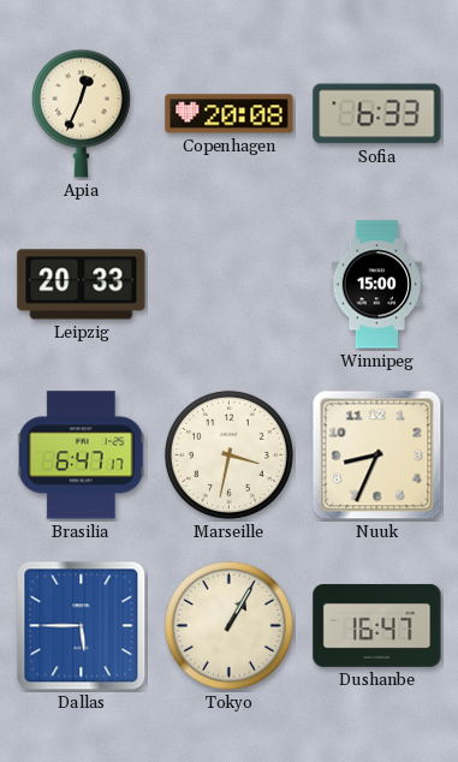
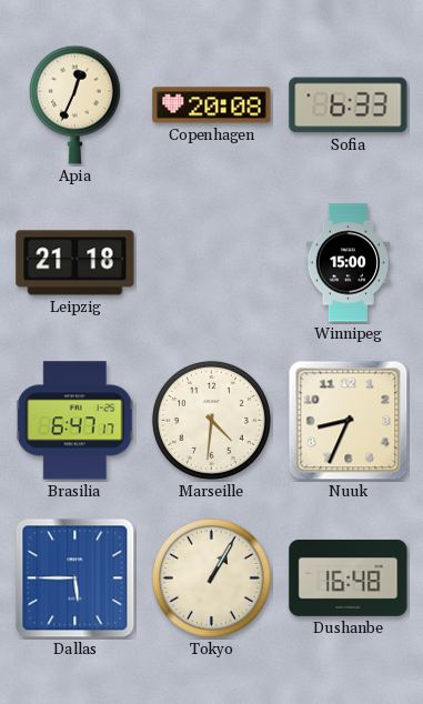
Leipzig: 20:33 -> 21:18
Marseille: 3:32 -> 4:31
Dushanbe: 16:47 -> 16:48
